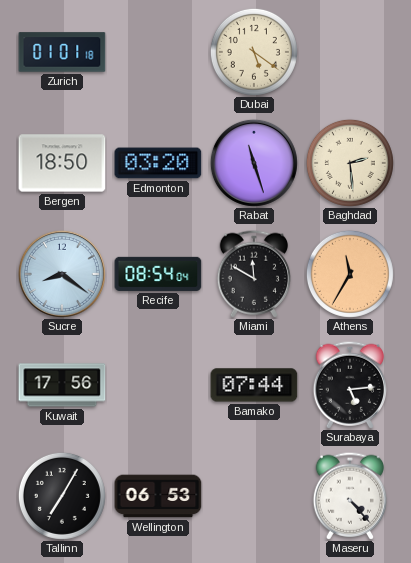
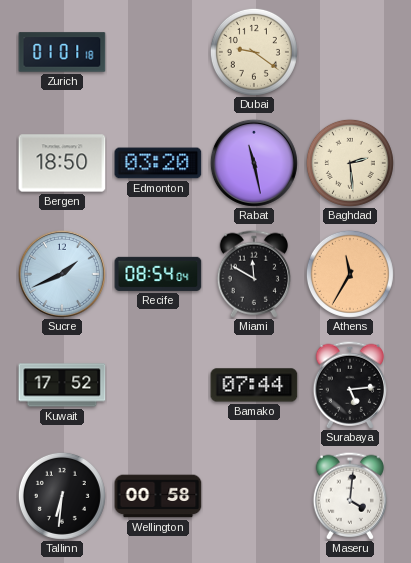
Dubai: 5:21 -> 9:21
Rabat: 11:27 -> 11:28
Sucre: 8:21 -> 1:41
Kuwait: 17:56 -> 17:52
Tallinn: 7:05 -> 6:31
Wellington: 06:53 -> 00:58
Maseru: 4:23 -> 4:01
